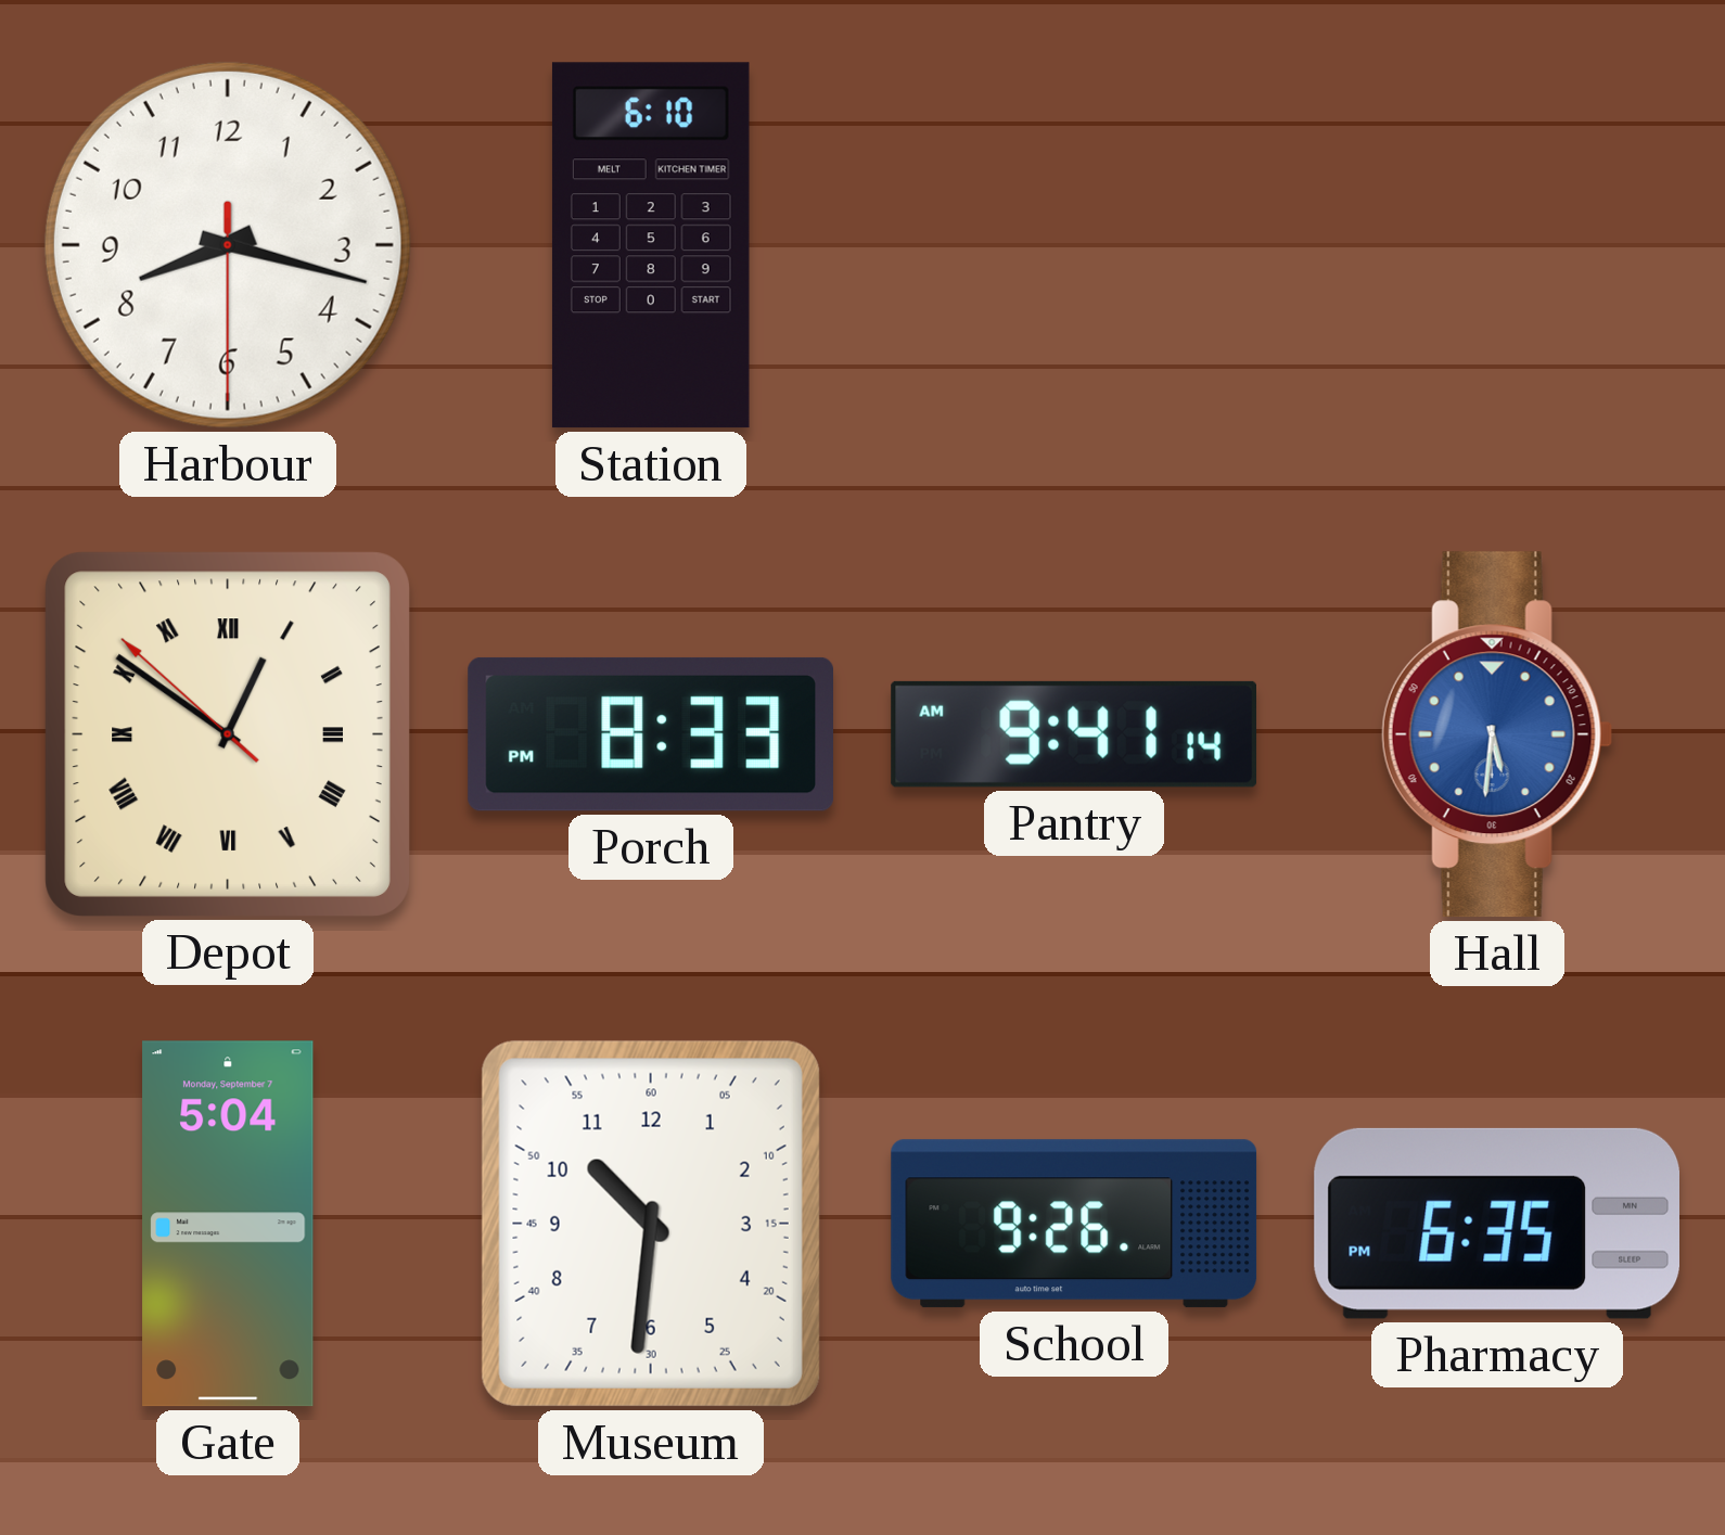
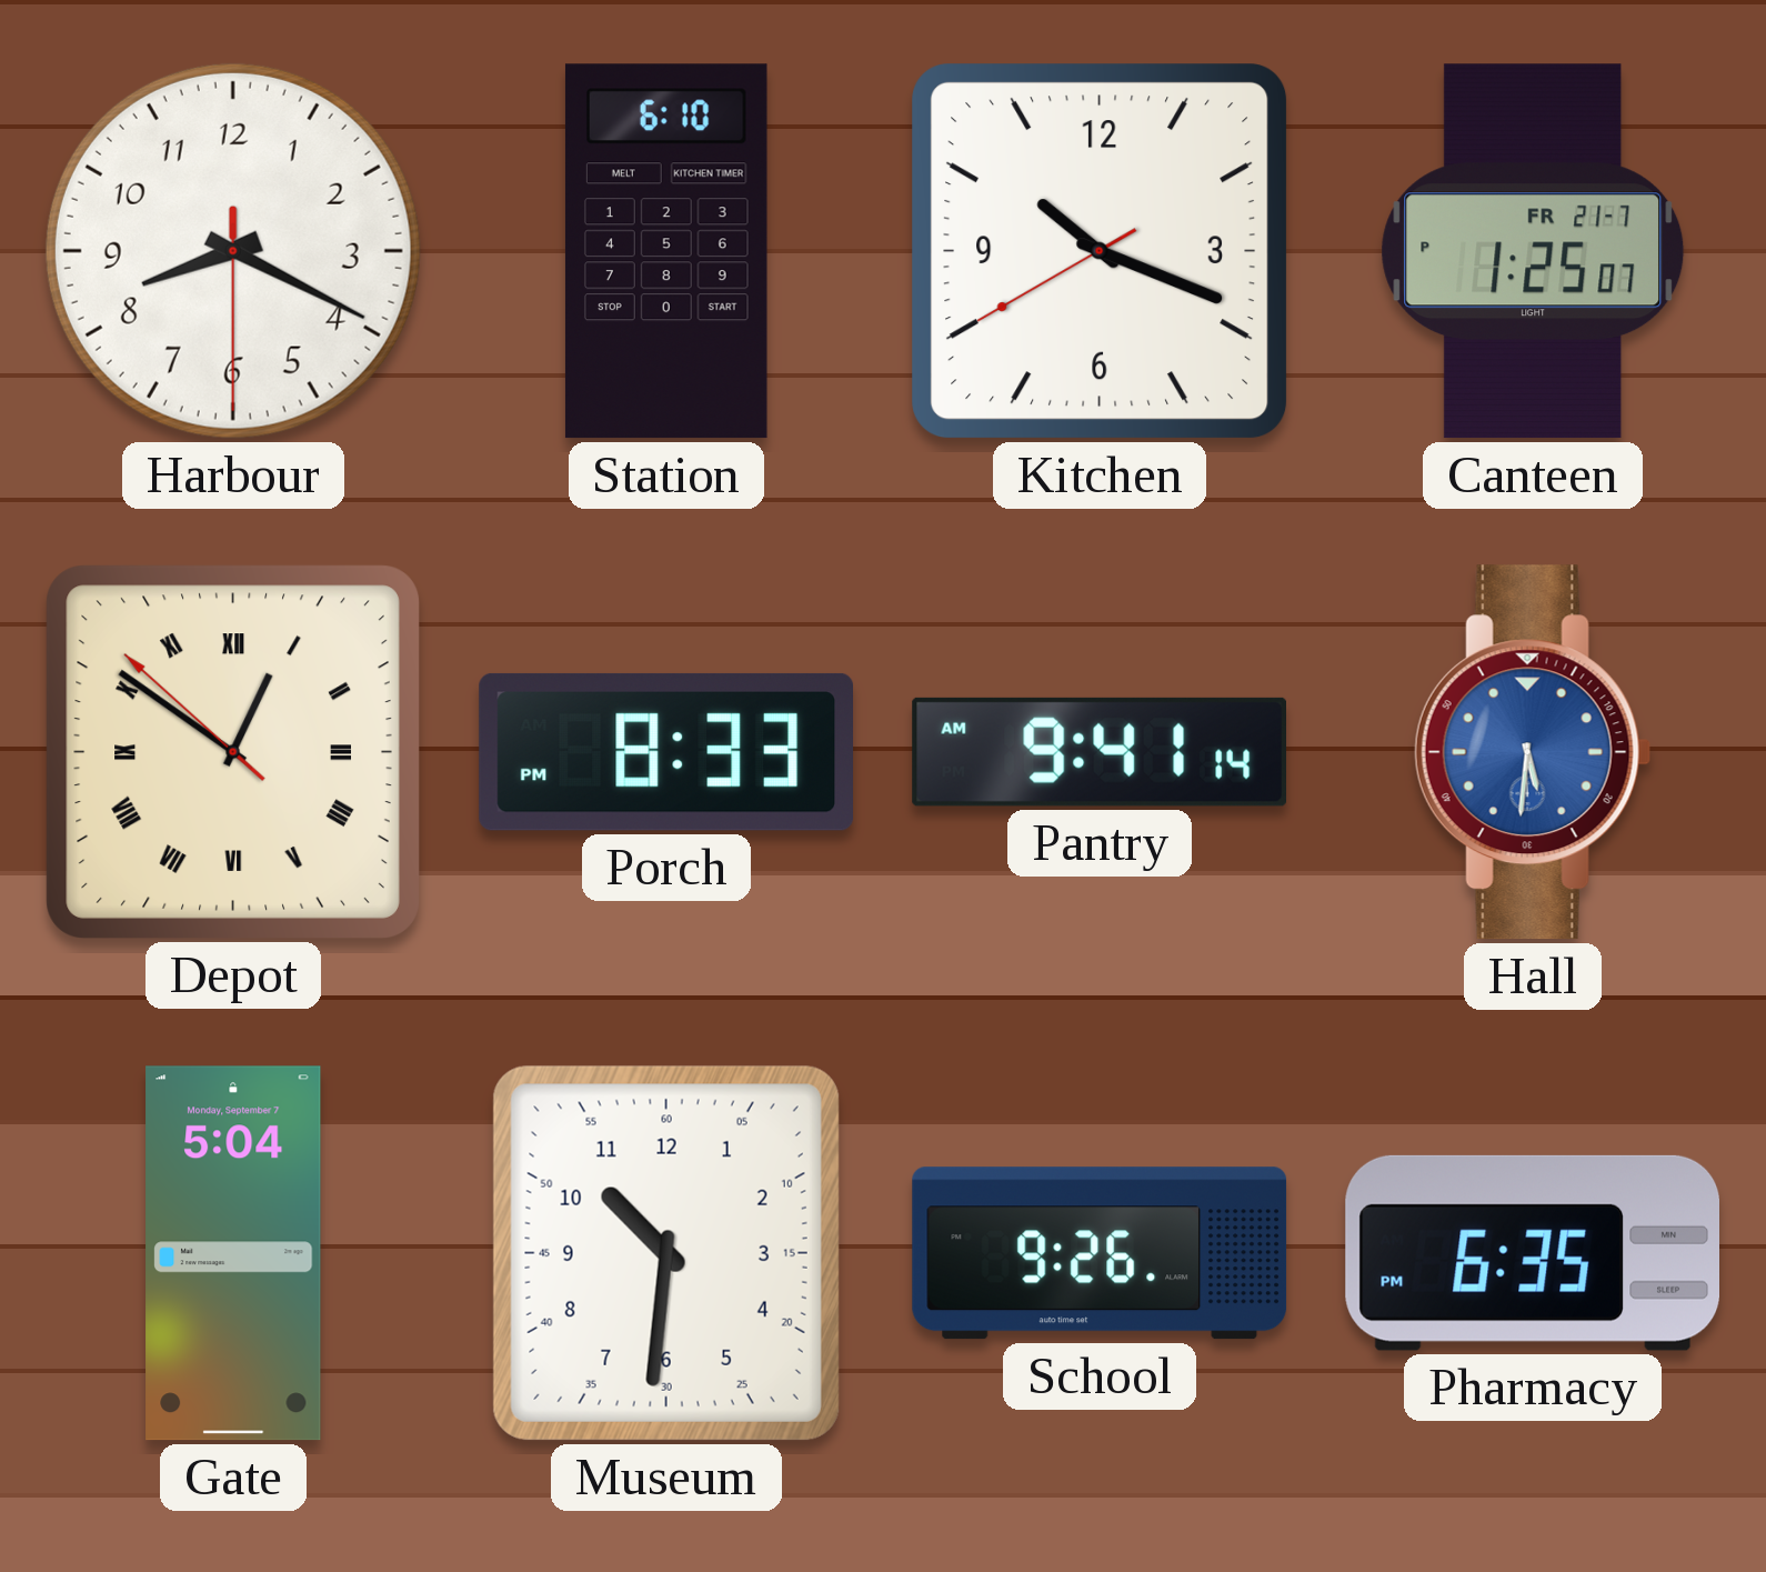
Harbour: 8:17 -> 8:19
Kitchen: none -> 10:18
Canteen: none -> 1:25
